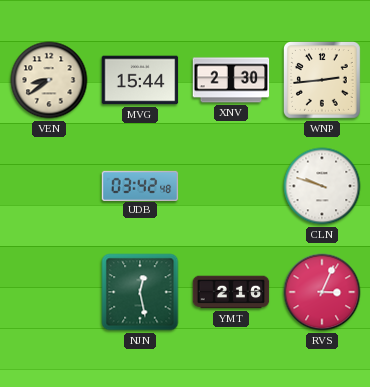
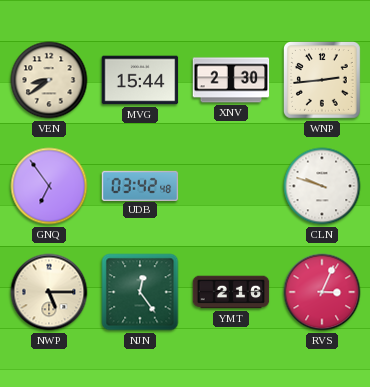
GNQ: none -> 6:54
NWP: none -> 5:15
NJN: 12:28 -> 12:24
